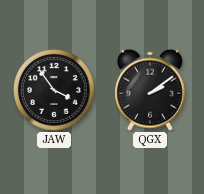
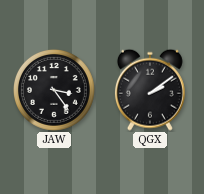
JAW: 3:54 -> 3:24
